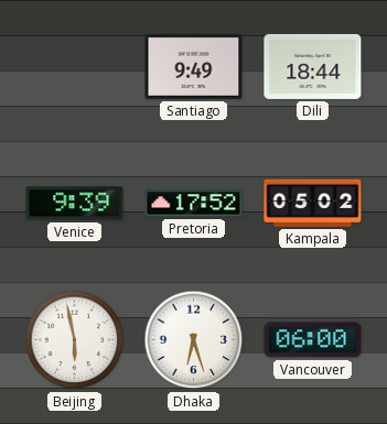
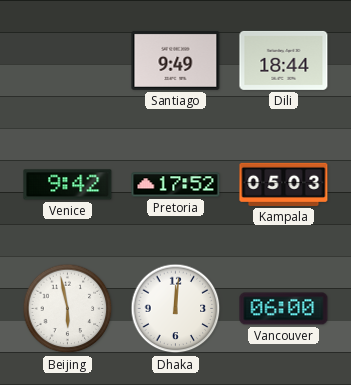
Venice: 9:39 -> 9:42
Kampala: 05:02 -> 05:03
Dhaka: 6:27 -> 12:01
